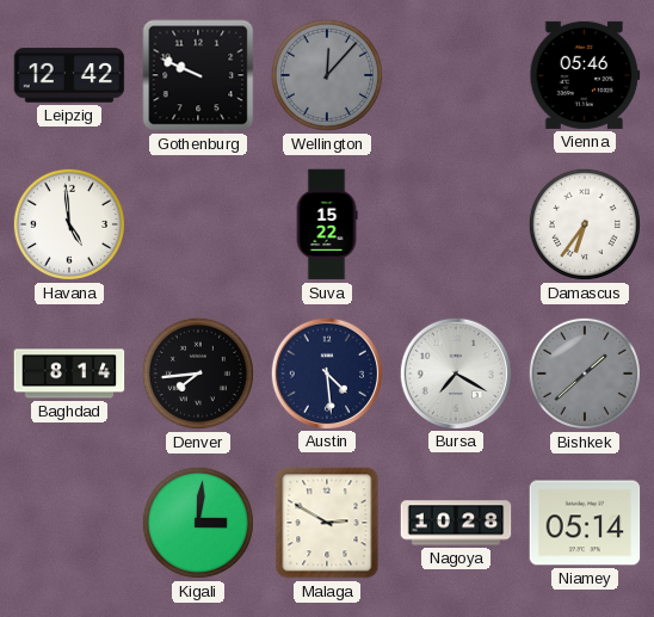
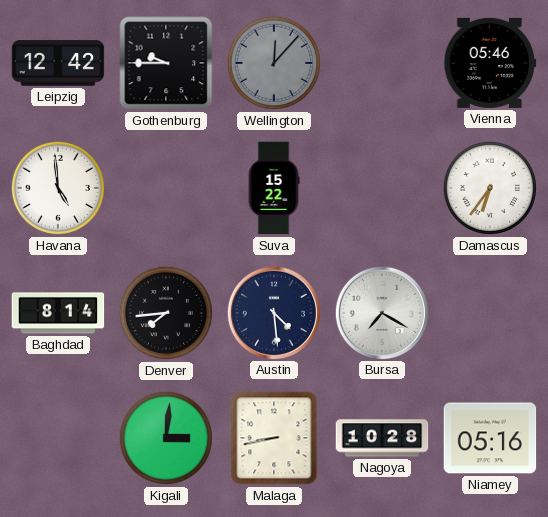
Gothenburg: 9:49 -> 9:45
Bishkek: 1:38 -> none
Malaga: 2:50 -> 8:43
Niamey: 05:14 -> 05:16
